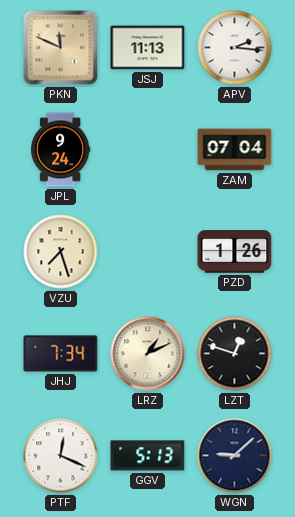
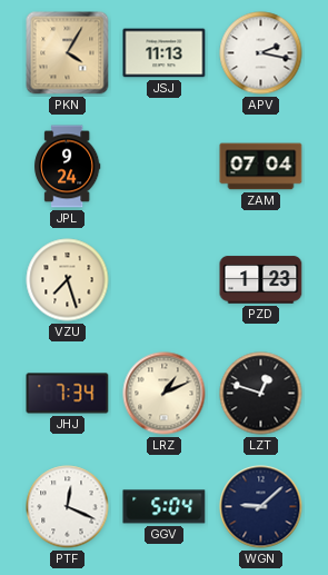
PKN: 11:49 -> 4:05
APV: 2:16 -> 2:17
PZD: 1:26 -> 1:23
GGV: 5:13 -> 5:04
